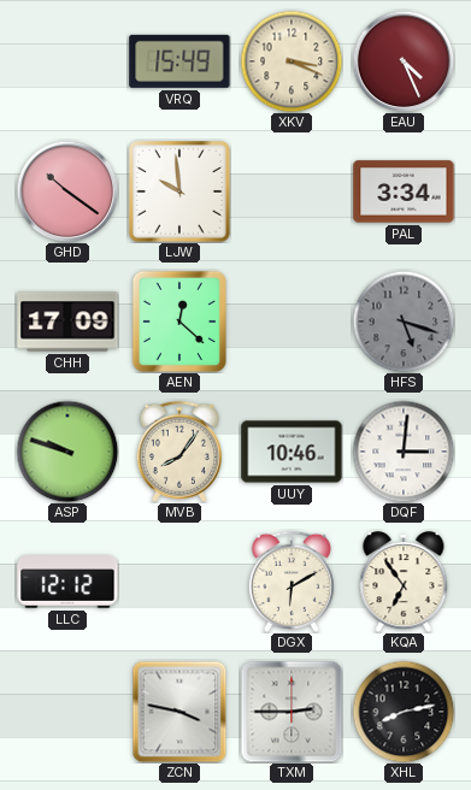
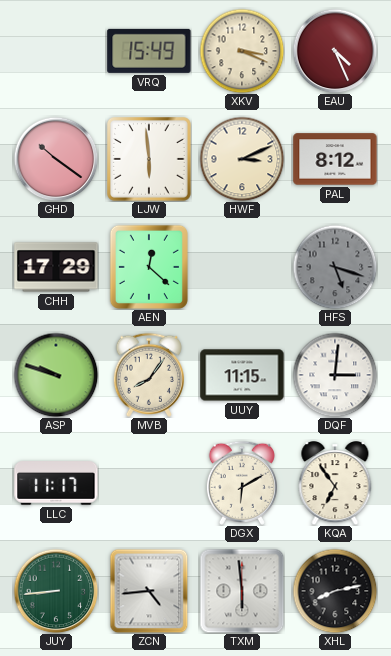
LJW: 9:59 -> 5:59
HWF: none -> 3:11
PAL: 3:34 -> 8:12
CHH: 17:09 -> 17:29
UUY: 10:46 -> 11:15
LLC: 12:12 -> 11:17
JUY: none -> 8:44
ZCN: 3:47 -> 4:44
TXM: 2:45 -> 5:59
